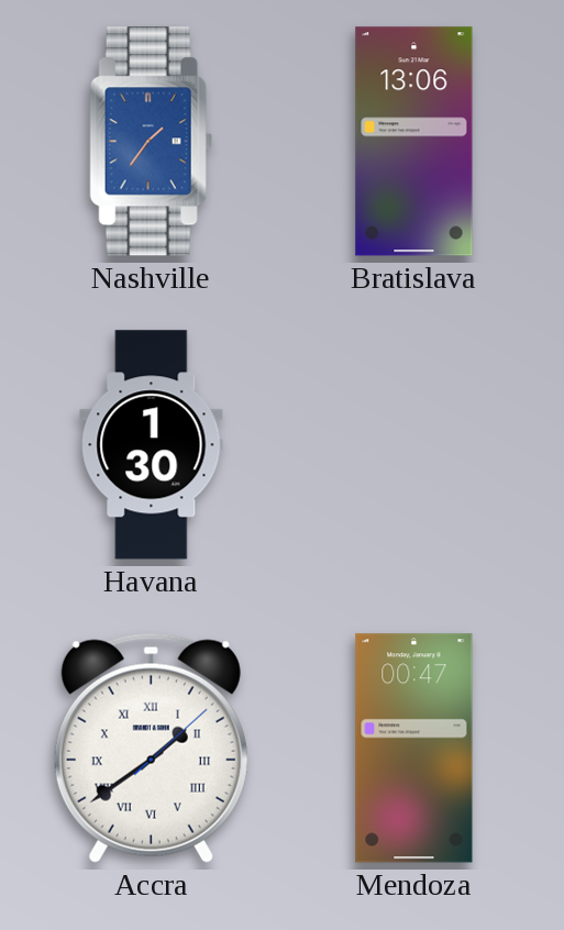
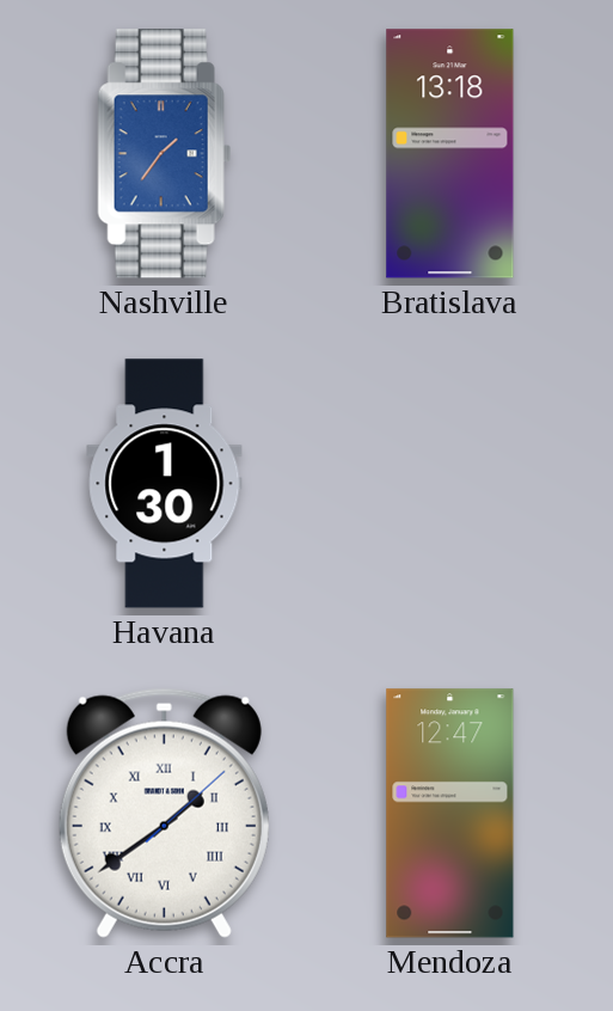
Bratislava: 13:06 -> 13:18
Mendoza: 00:47 -> 12:47
